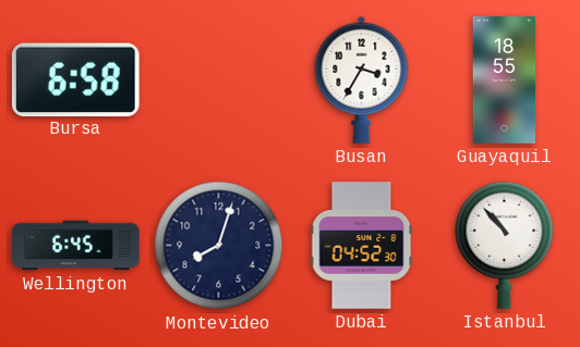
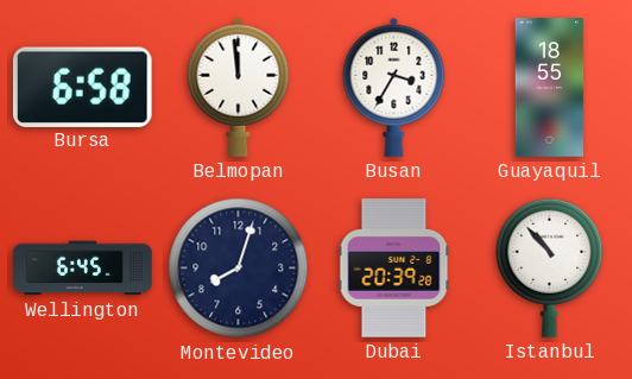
Belmopan: none -> 11:59
Dubai: 04:52 -> 20:39
